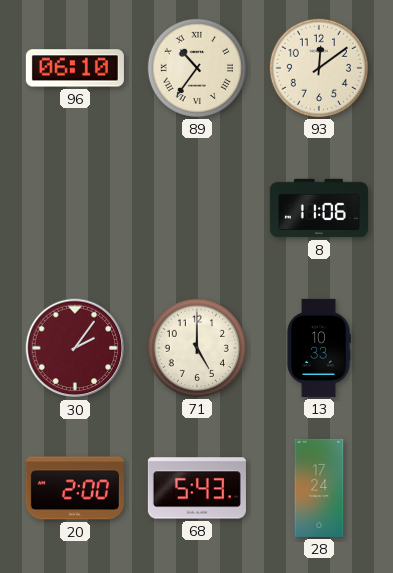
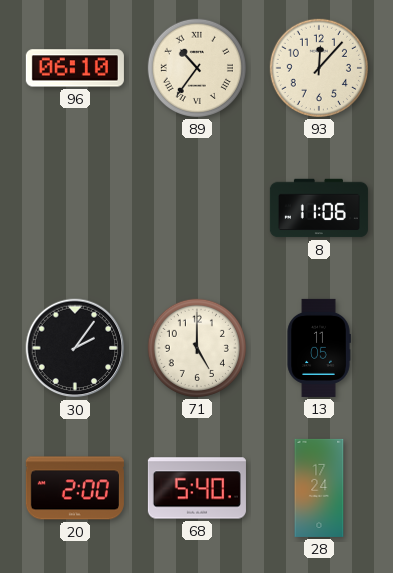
93: 12:09 -> 12:07
30 dial: burgundy -> black
13: 10:33 -> 11:05
68: 5:43 -> 5:40
